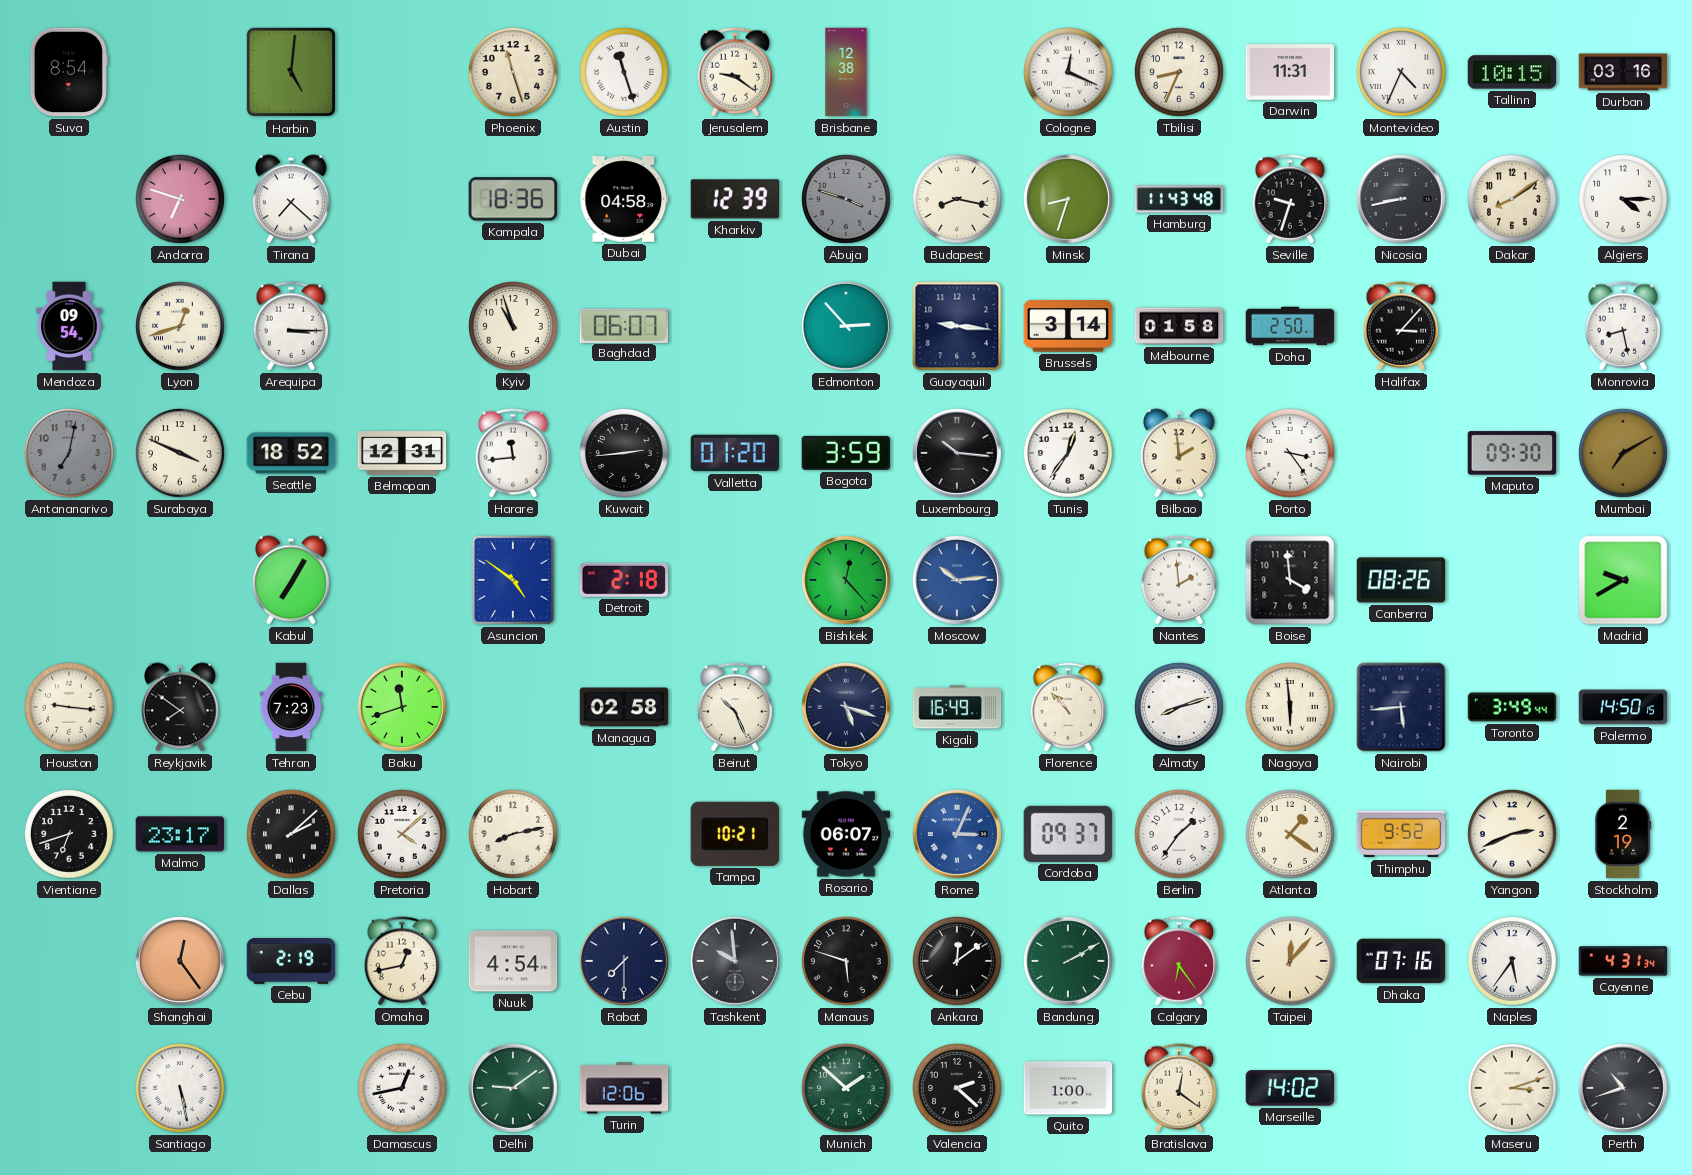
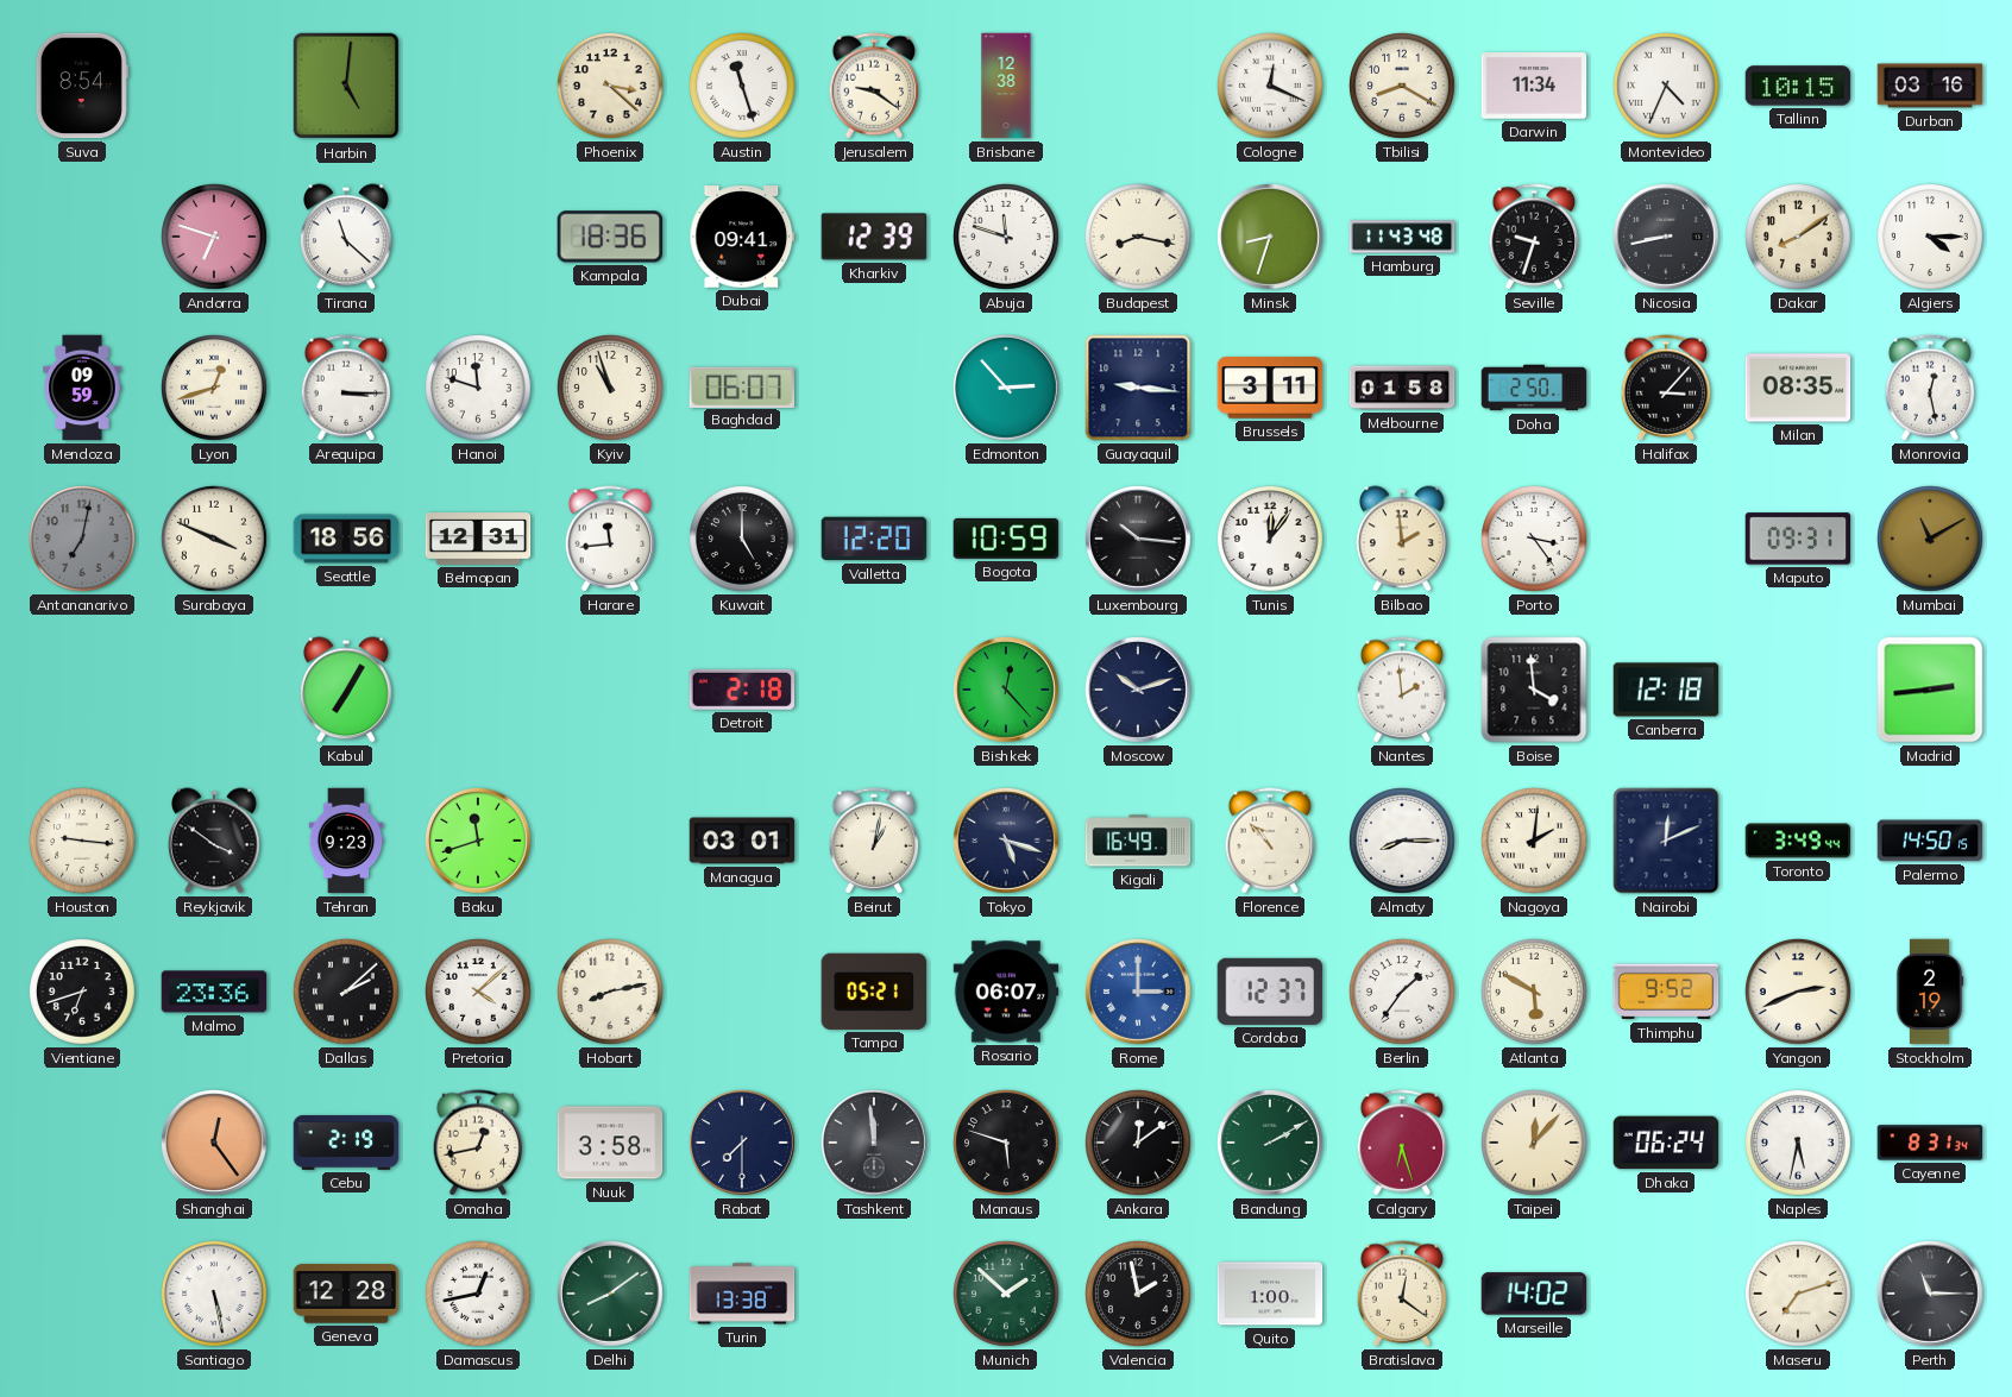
Phoenix: 11:27 -> 3:22
Tbilisi: 8:34 -> 8:20
Darwin: 11:31 -> 11:34
Tirana: 7:22 -> 11:22
Dubai: 04:58 -> 09:41
Abuja: 3:48 -> 11:48
Abuja dial: grey -> white
Mendoza: 09:54 -> 09:59
Hanoi: none -> 11:48
Brussels: 3:14 -> 3:11
Milan: none -> 08:35
Monrovia: 8:28 -> 12:28
Seattle: 18:52 -> 18:56
Kuwait: 2:44 -> 5:00
Valletta: 01:20 -> 12:20
Bogota: 3:59 -> 10:59
Tunis: 12:36 -> 12:06
Maputo: 09:30 -> 09:31
Mumbai: 7:10 -> 11:10
Asuncion: 4:51 -> none
Moscow: 10:14 -> 10:12
Moscow dial: blue -> navy
Canberra: 08:26 -> 12:18
Madrid: 9:40 -> 2:44
Reykjavik: 7:51 -> 3:51
Tehran: 7:23 -> 9:23
Managua: 02:58 -> 03:01
Beirut: 10:26 -> 1:02
Almaty: 8:12 -> 8:15
Nagoya: 5:59 -> 2:01
Nairobi: 5:44 -> 12:11
Malmo: 23:17 -> 23:36
Tampa: 10:21 -> 05:21
Rome: 3:04 -> 3:00
Cordoba: 09:37 -> 12:37
Atlanta: 1:21 -> 5:50
Nuuk: 4:54 -> 3:58
Tashkent: 9:59 -> 11:59
Calgary: 6:24 -> 6:27
Dhaka: 07:16 -> 06:24
Naples: 5:36 -> 5:32
Cayenne: 4:31 -> 8:31
Geneva: none -> 12:28
Delhi: 9:09 -> 8:09
Turin: 12:06 -> 13:38
Valencia: 2:22 -> 1:58
Maseru: 3:12 -> 7:12
Perth: 10:42 -> 11:15
